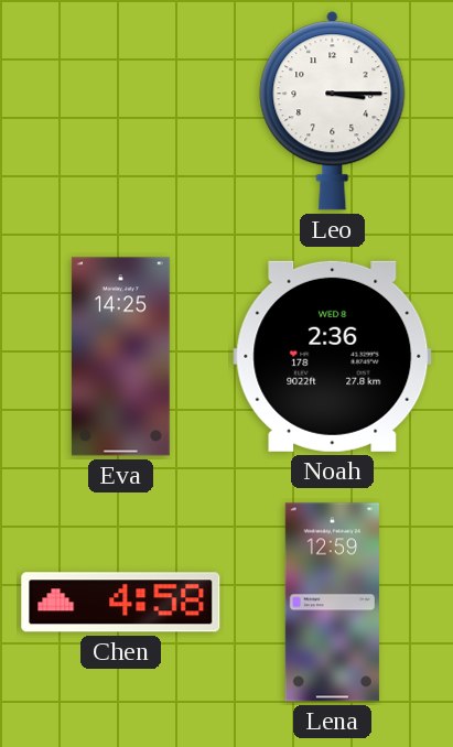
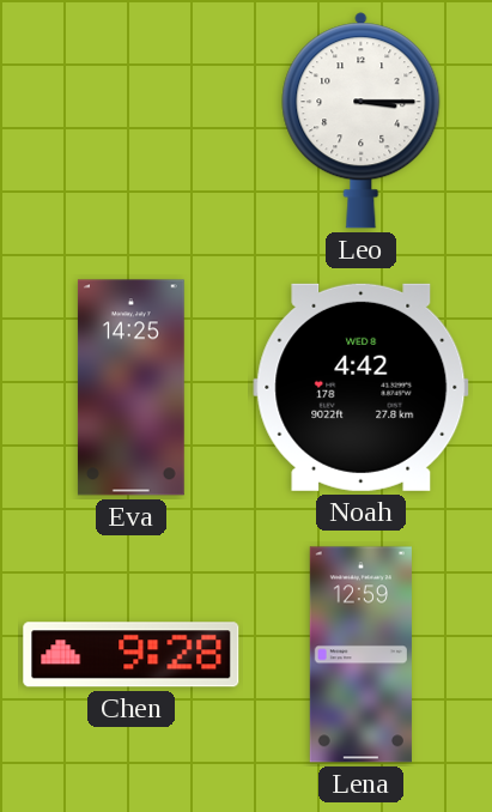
Noah: 2:36 -> 4:42
Chen: 4:58 -> 9:28
